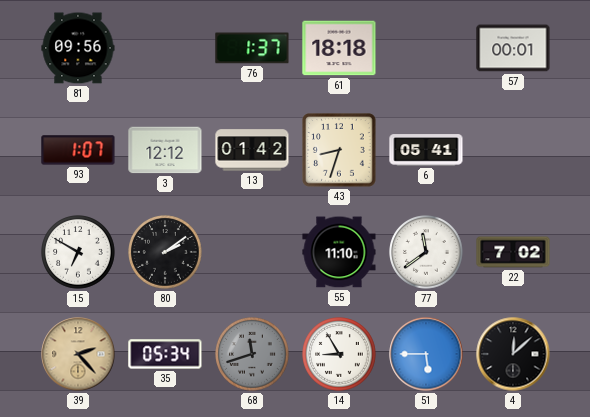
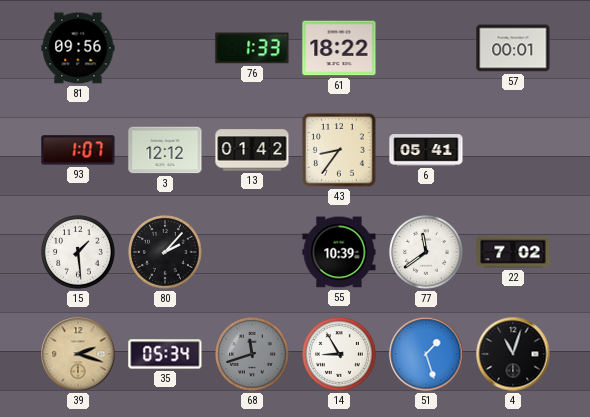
76: 1:37 -> 1:33
61: 18:18 -> 18:22
43: 8:33 -> 8:36
15: 6:50 -> 1:29
80: 2:09 -> 2:07
55: 11:10 -> 10:39
39: 2:23 -> 2:18
51: 5:45 -> 1:27
4: 12:08 -> 11:03
